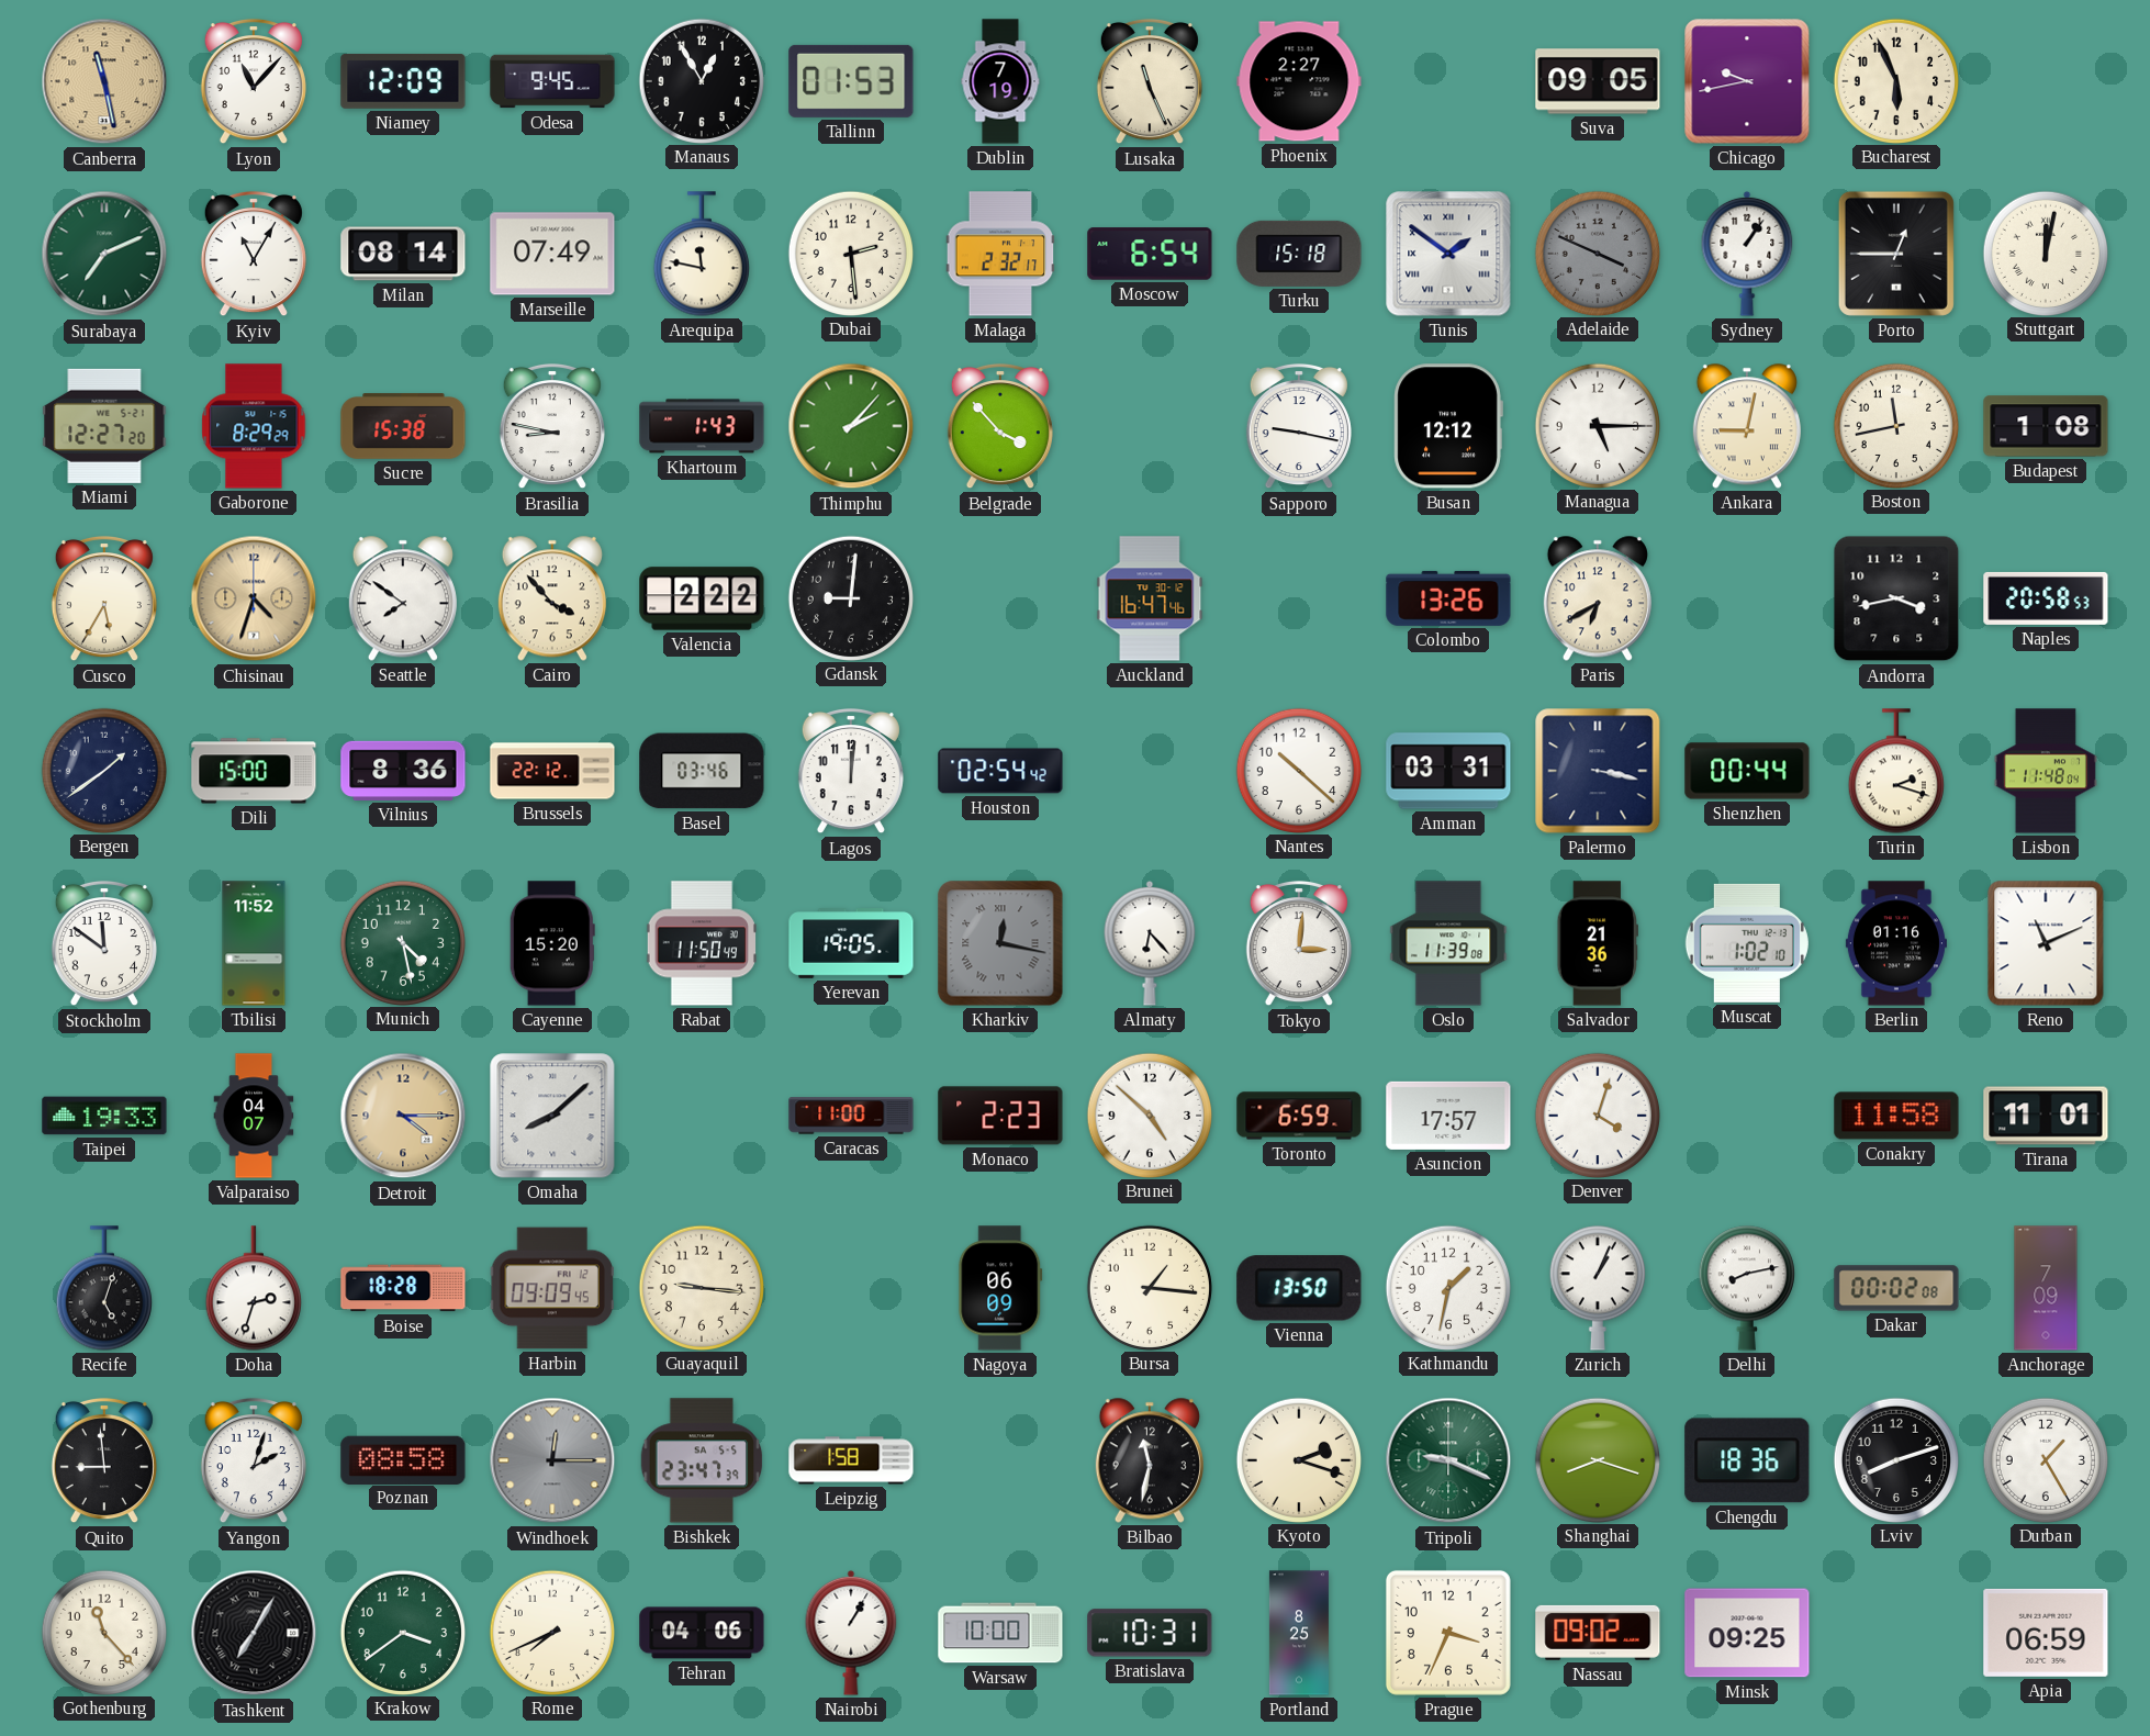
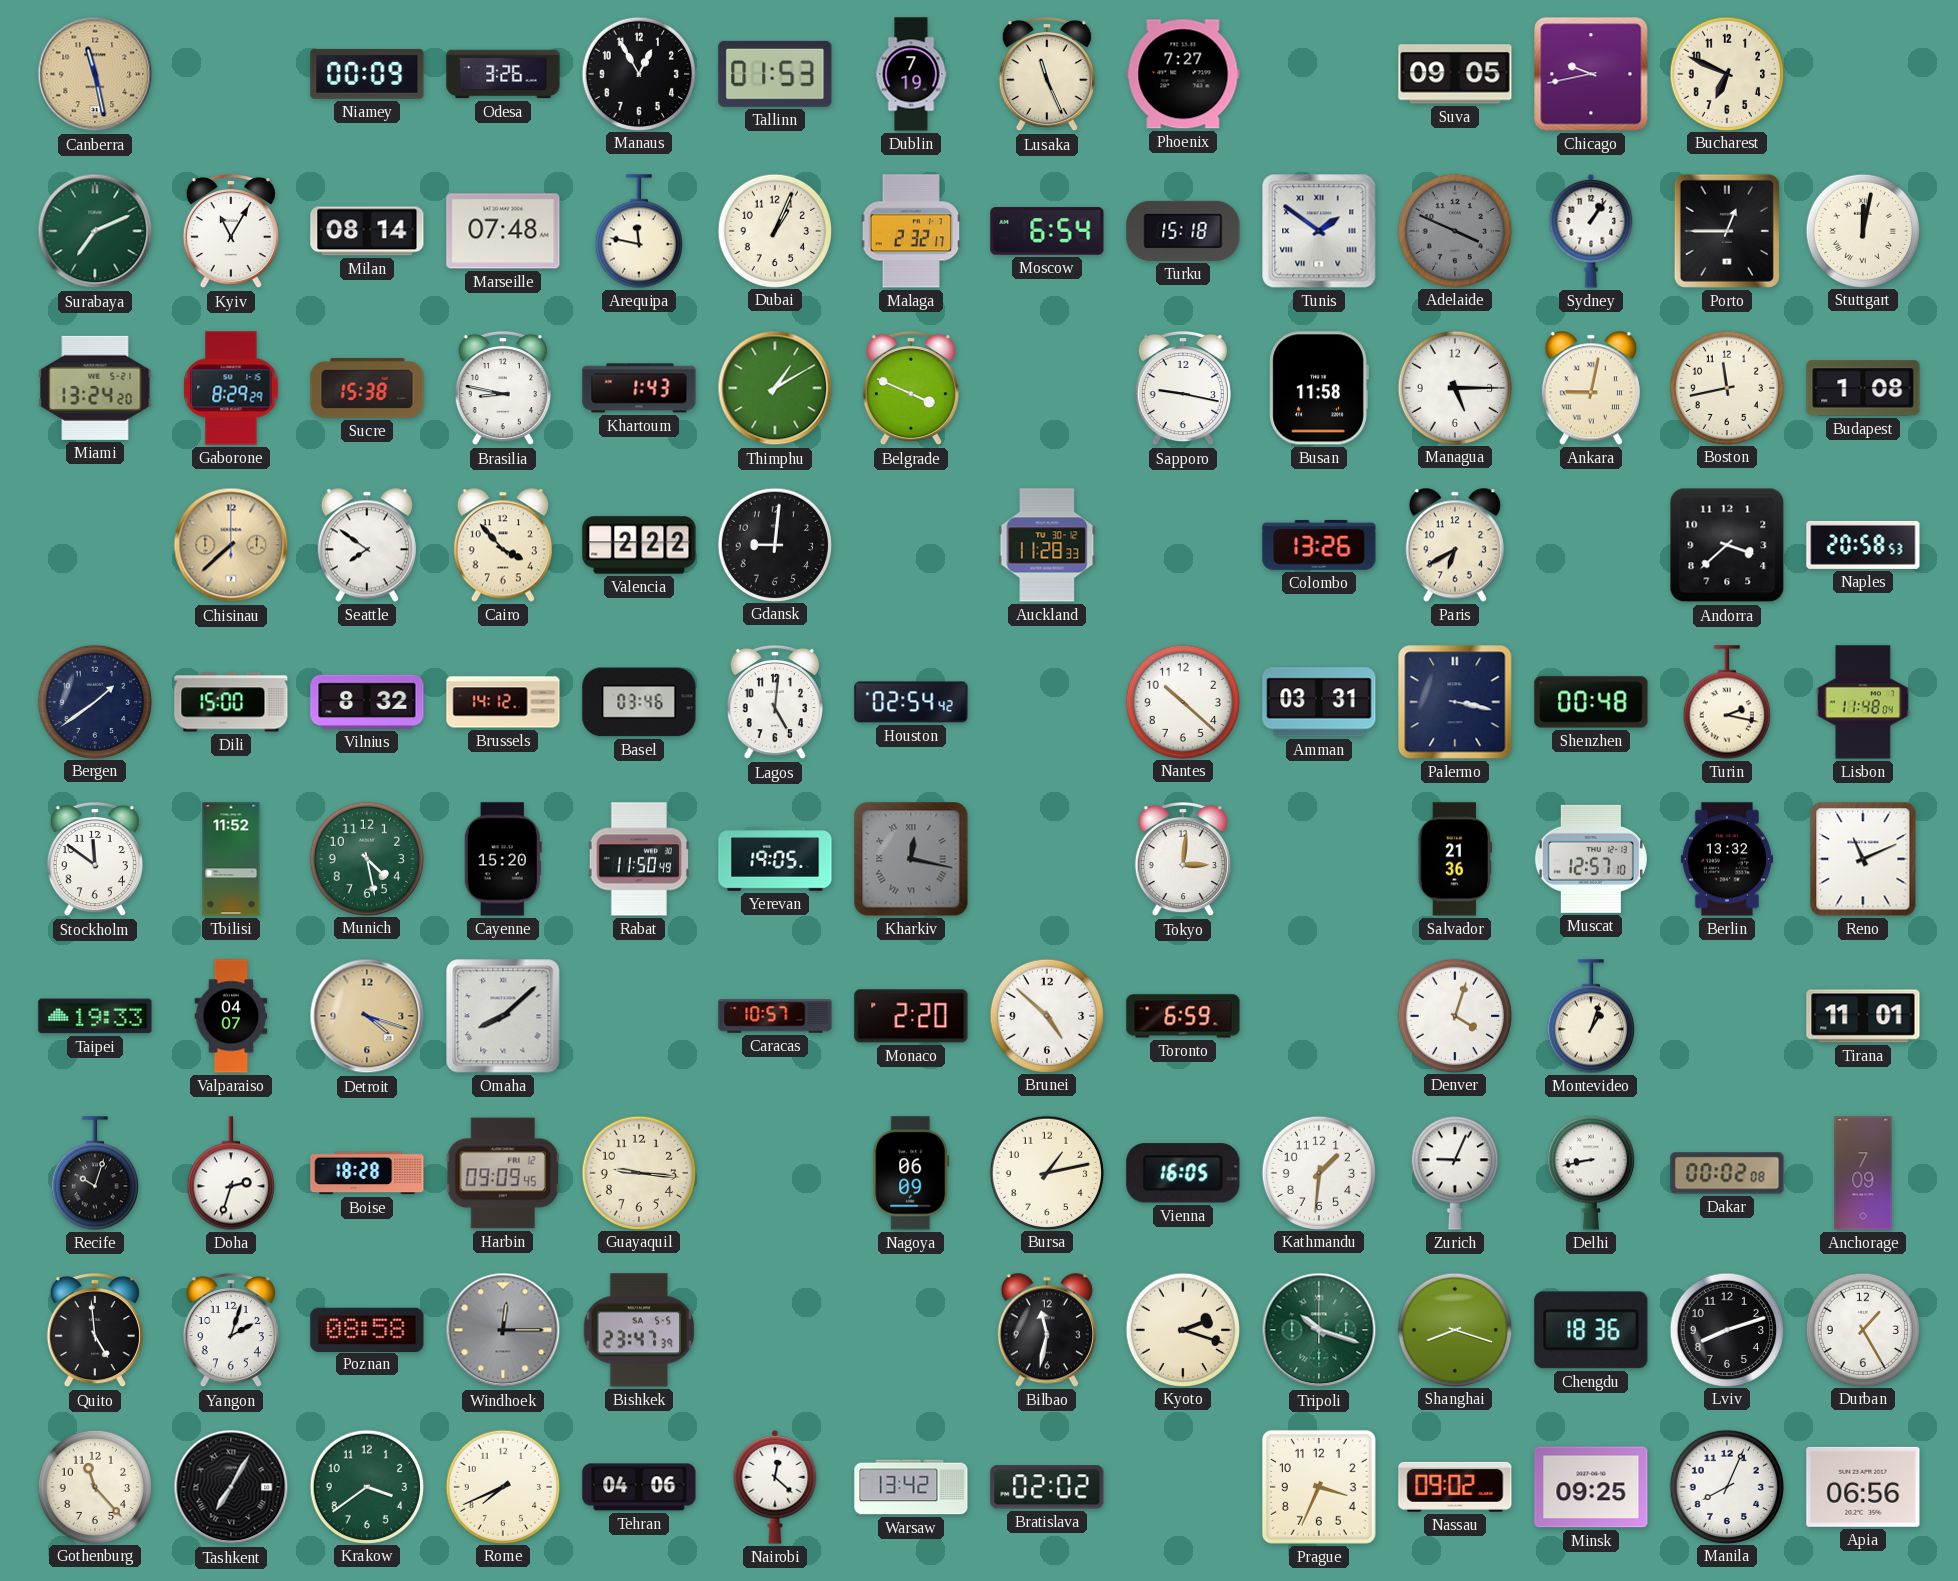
Lyon: 11:07 -> none
Niamey: 12:09 -> 00:09
Odesa: 9:45 -> 3:26
Phoenix: 2:27 -> 7:27
Bucharest: 5:56 -> 6:49
Marseille: 07:49 -> 07:48
Dubai: 2:29 -> 1:04
Miami: 12:27 -> 13:24
Thimphu: 2:07 -> 1:10
Belgrade: 3:53 -> 3:49
Busan: 12:12 -> 11:58
Cusco: 5:35 -> none
Chisinau: 4:33 -> 7:38
Auckland: 16:47 -> 11:28
Andorra: 3:43 -> 3:38
Vilnius: 8:36 -> 8:32
Brussels: 22:12 -> 14:12
Lagos: 12:01 -> 5:01
Shenzhen: 00:44 -> 00:48
Turin: 2:18 -> 2:17
Almaty: 6:23 -> none
Oslo: 11:39 -> none
Muscat: 1:02 -> 12:57
Berlin: 01:16 -> 13:32
Detroit: 4:15 -> 4:18
Caracas: 11:00 -> 10:57
Monaco: 2:23 -> 2:20
Asuncion: 17:57 -> none
Montevideo: none -> 1:03
Conakry: 11:58 -> none
Recife: 5:03 -> 10:03
Bursa: 1:16 -> 1:13
Vienna: 13:50 -> 16:05
Kathmandu: 1:32 -> 1:31
Zurich: 1:04 -> 9:04
Delhi: 8:13 -> 8:43
Quito: 8:59 -> 4:59
Leipzig: 1:58 -> none
Tripoli: 9:19 -> 10:18
Nairobi: 1:05 -> 12:22
Warsaw: 10:00 -> 13:42
Bratislava: 10:31 -> 02:02
Portland: 8:25 -> none
Manila: none -> 8:04
Apia: 06:59 -> 06:56
